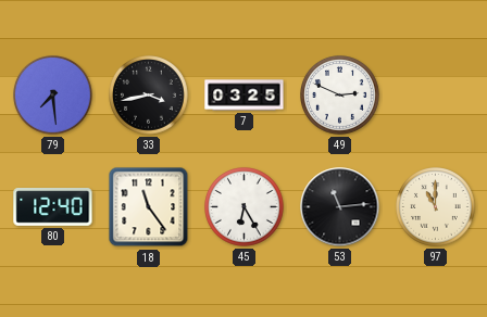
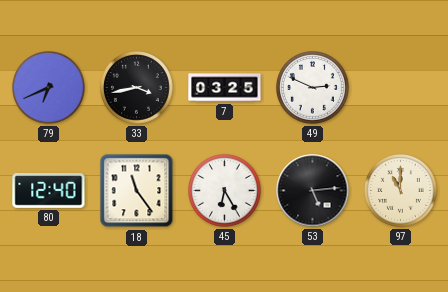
79: 7:29 -> 6:41
53: 11:14 -> 5:14
